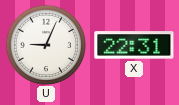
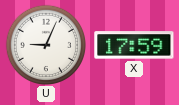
X: 22:31 -> 17:59
